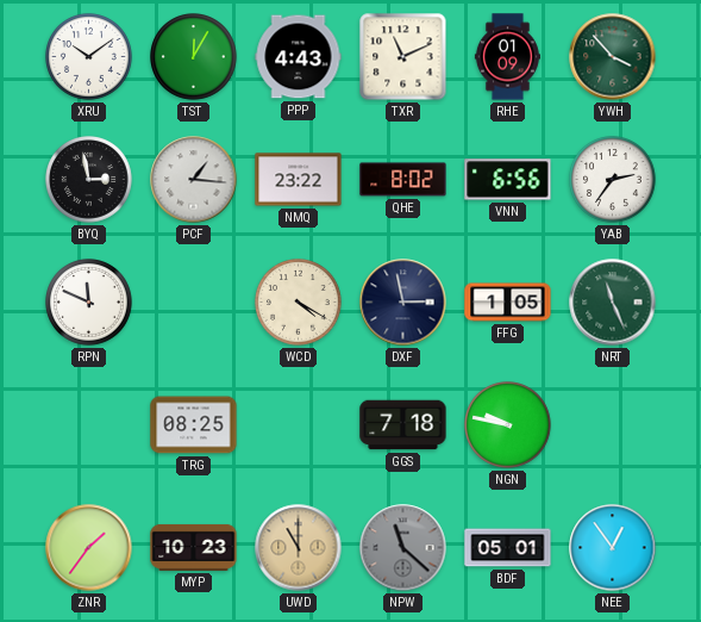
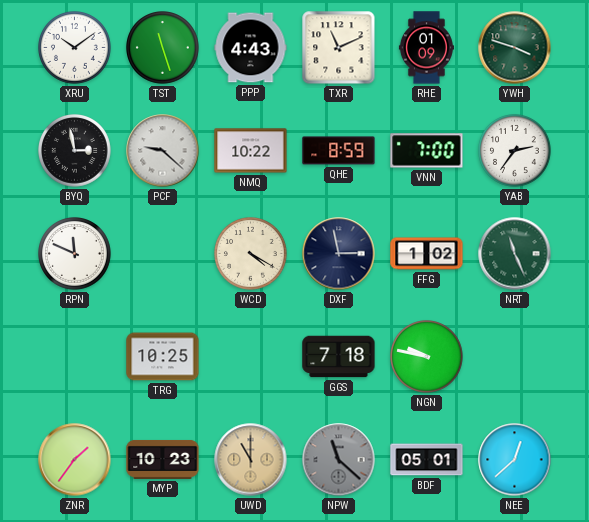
TST: 12:05 -> 11:27
YWH: 3:53 -> 3:48
PCF: 1:16 -> 9:22
NMQ: 23:22 -> 10:22
QHE: 8:02 -> 8:59
VNN: 6:56 -> 7:00
FFG: 1:05 -> 1:02
TRG: 08:25 -> 10:25
NEE: 12:54 -> 12:38
